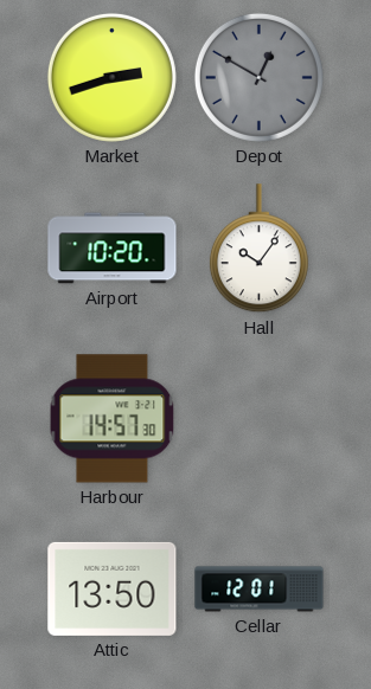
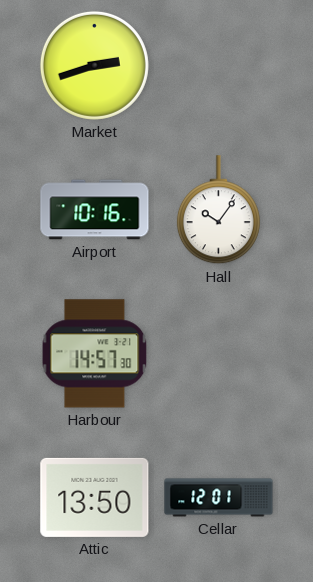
Depot: 12:50 -> none
Airport: 10:20 -> 10:16
